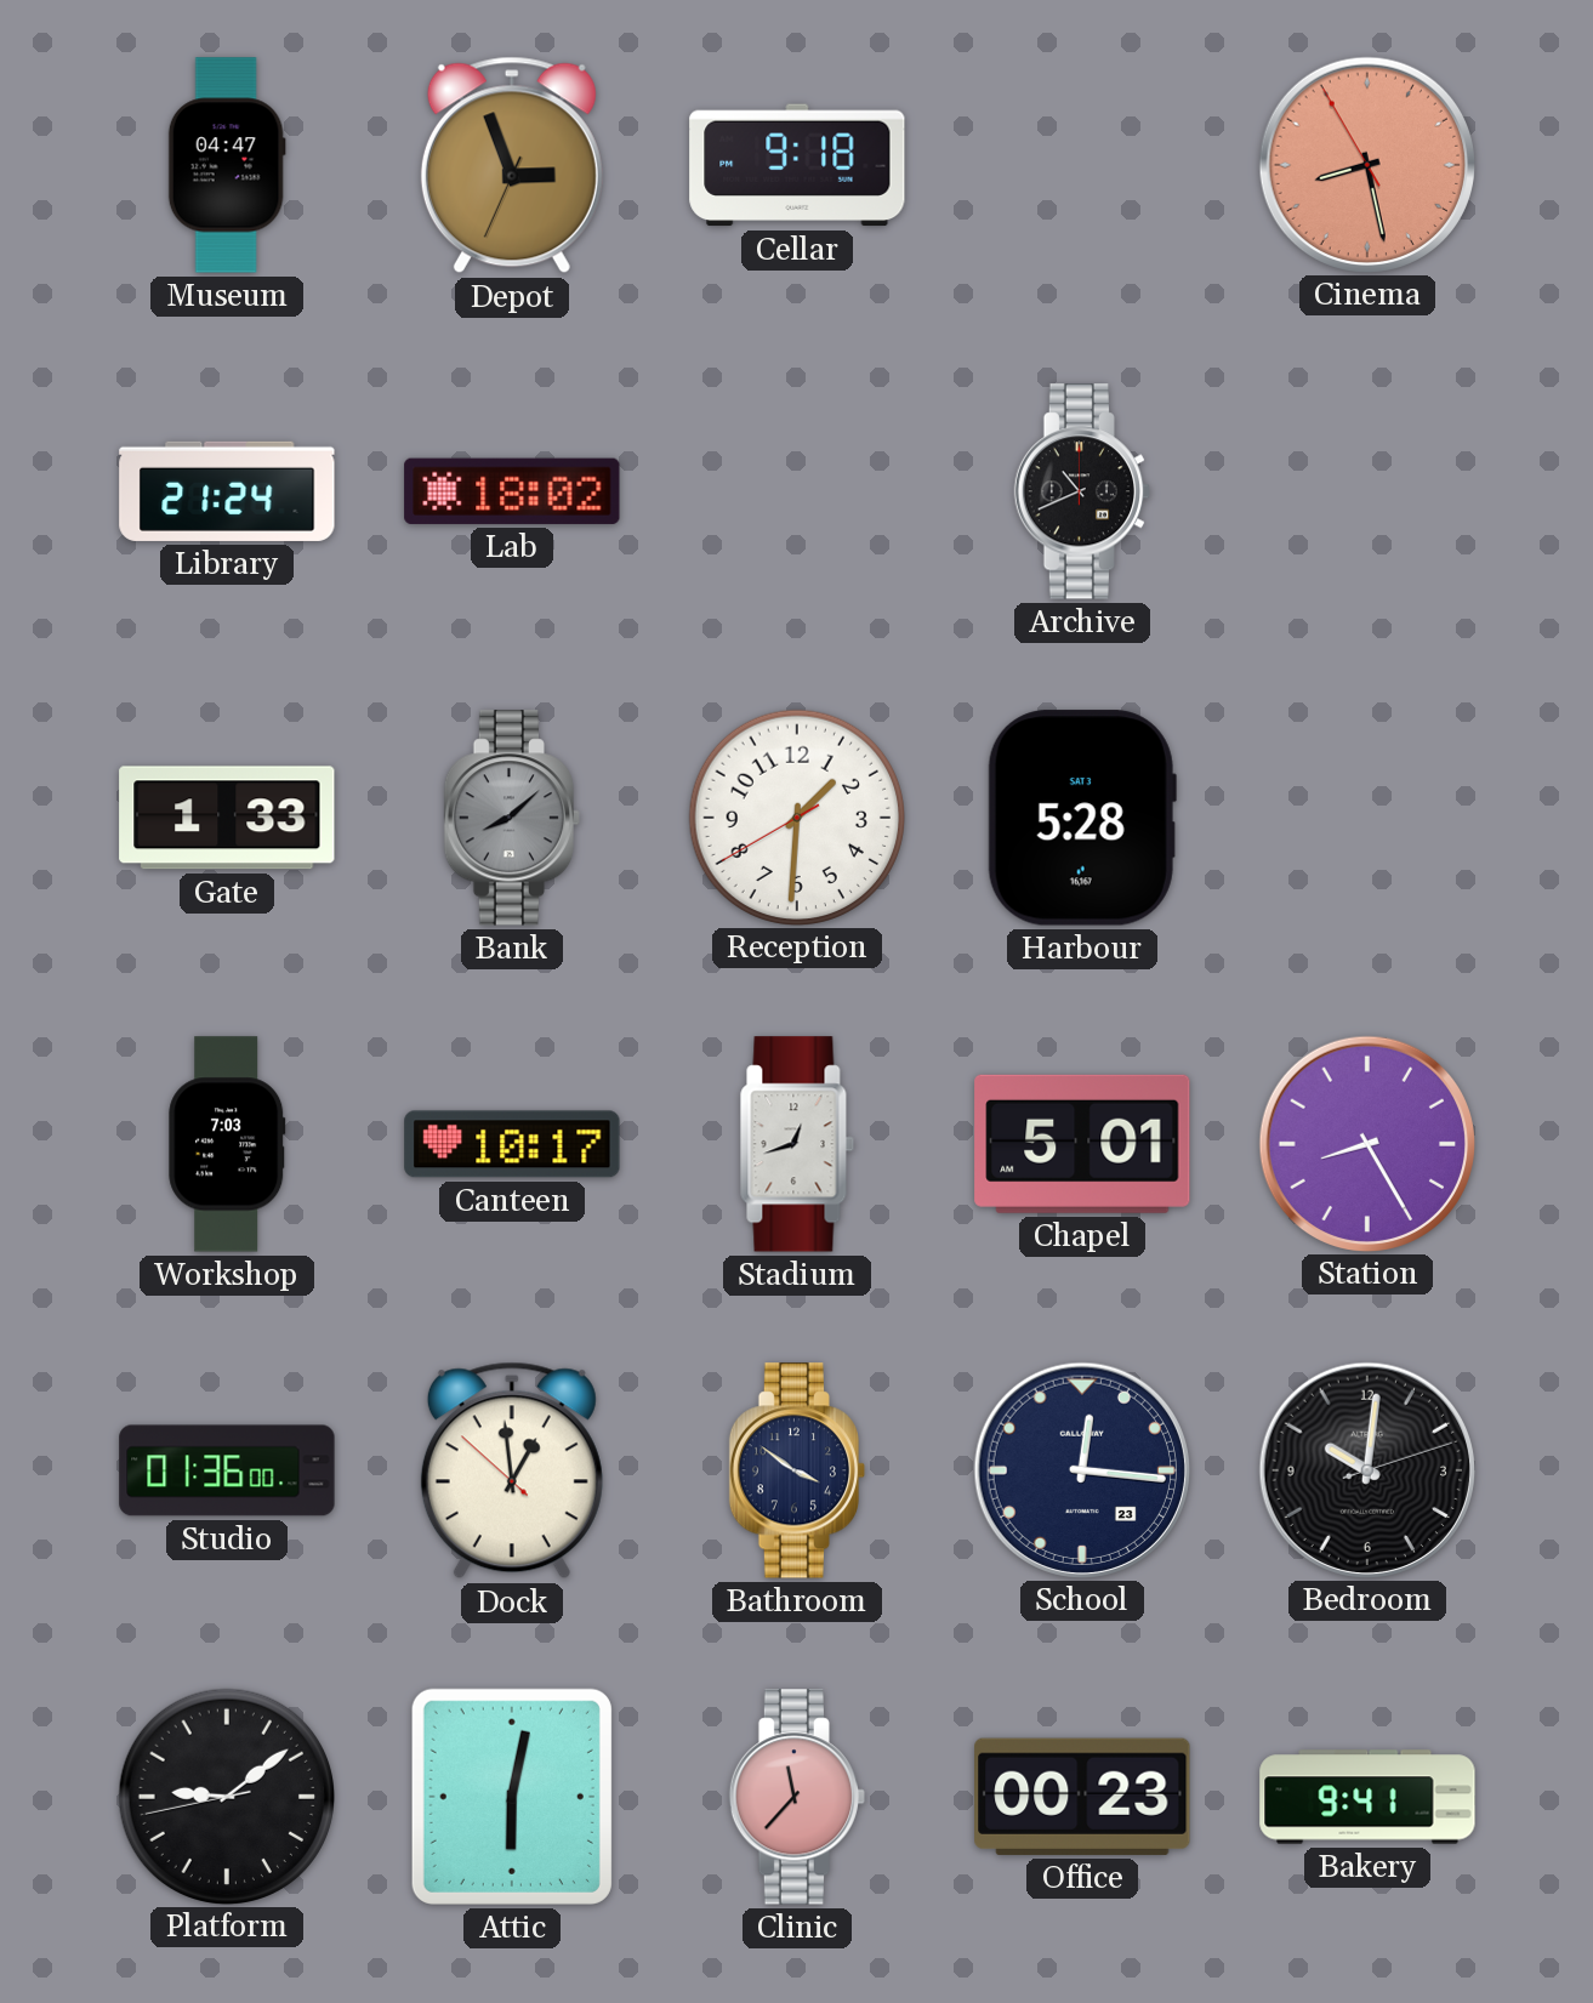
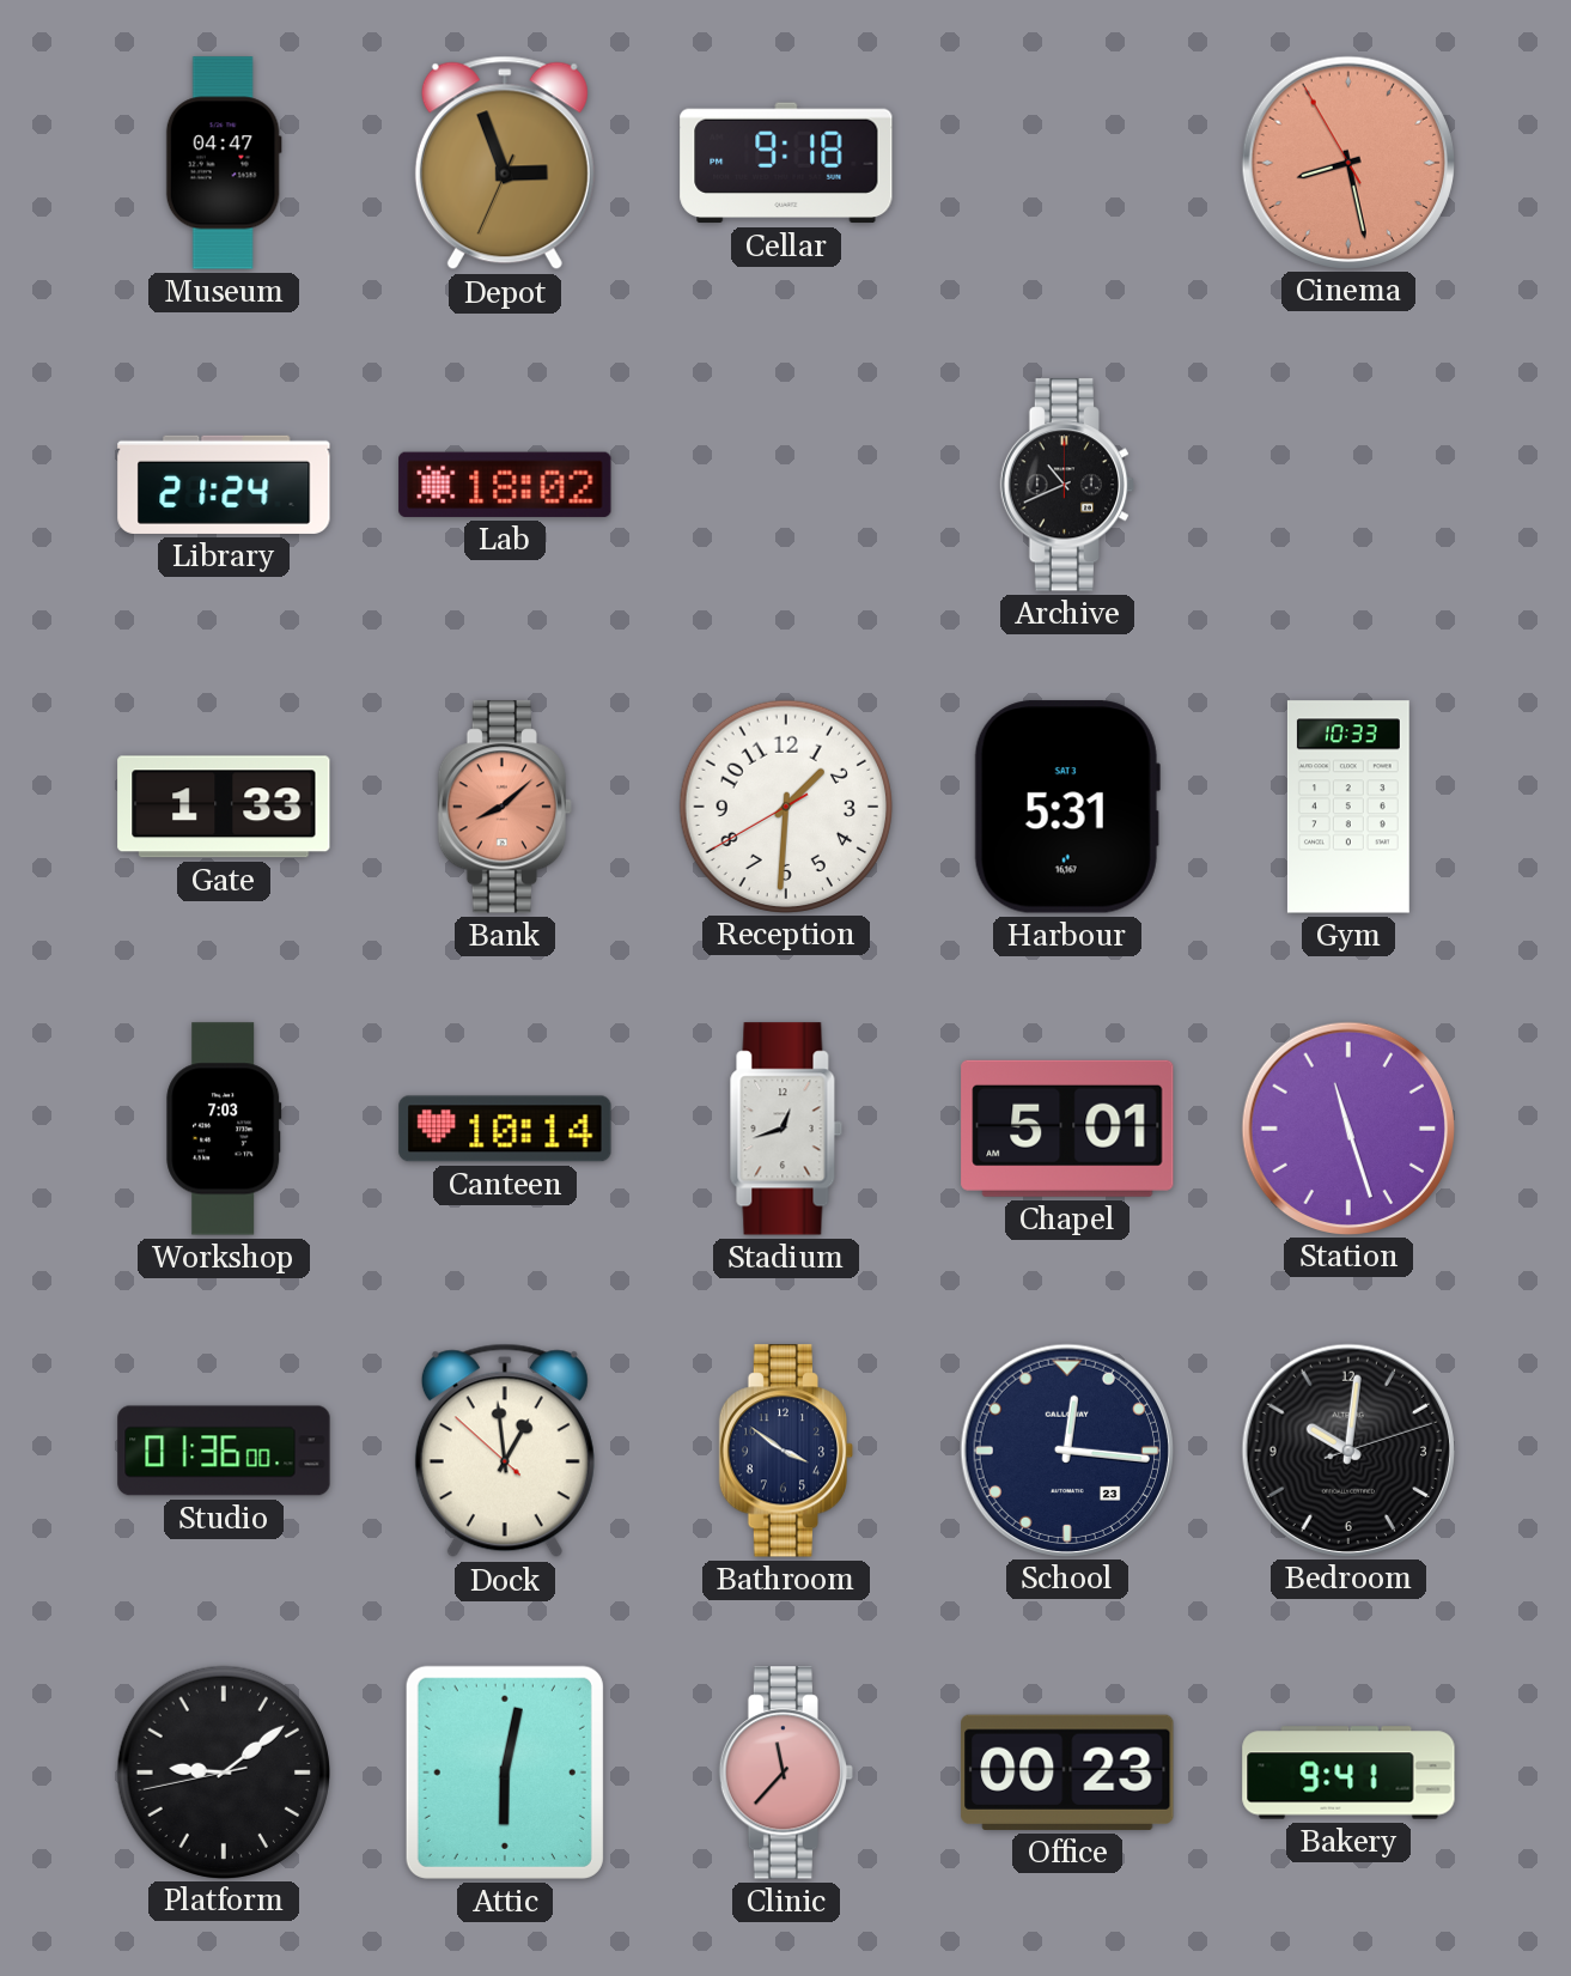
Bank dial: grey -> salmon
Harbour: 5:28 -> 5:31
Gym: none -> 10:33
Canteen: 10:17 -> 10:14
Station: 8:25 -> 11:27
